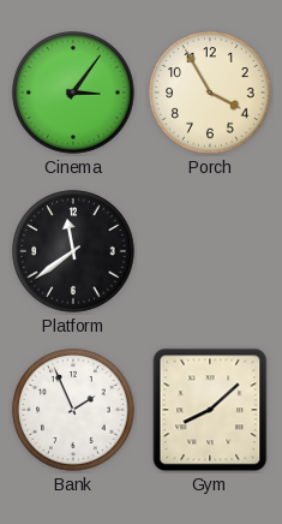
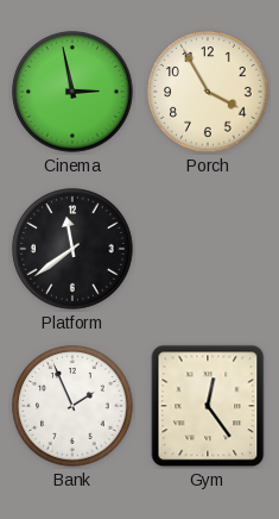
Cinema: 3:06 -> 2:58
Gym: 8:08 -> 12:24
